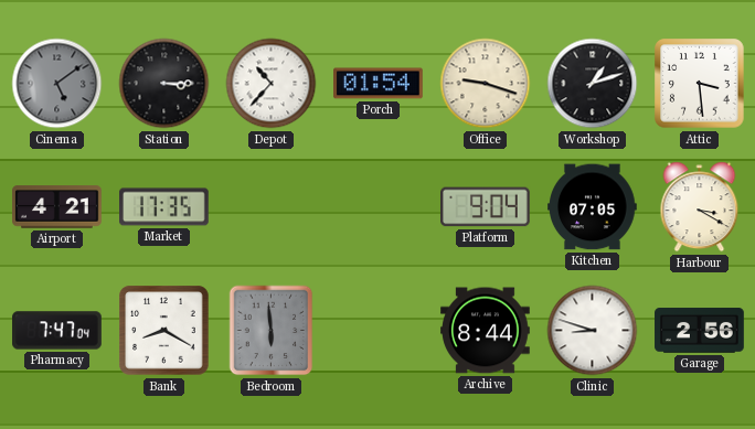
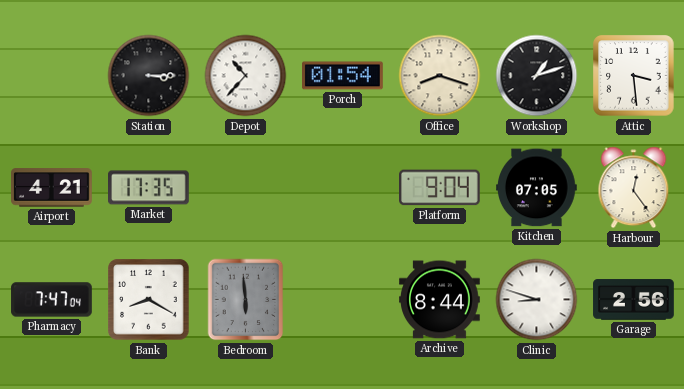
Cinema: 5:09 -> none
Office: 9:18 -> 8:18
Harbour: 3:20 -> 12:24
